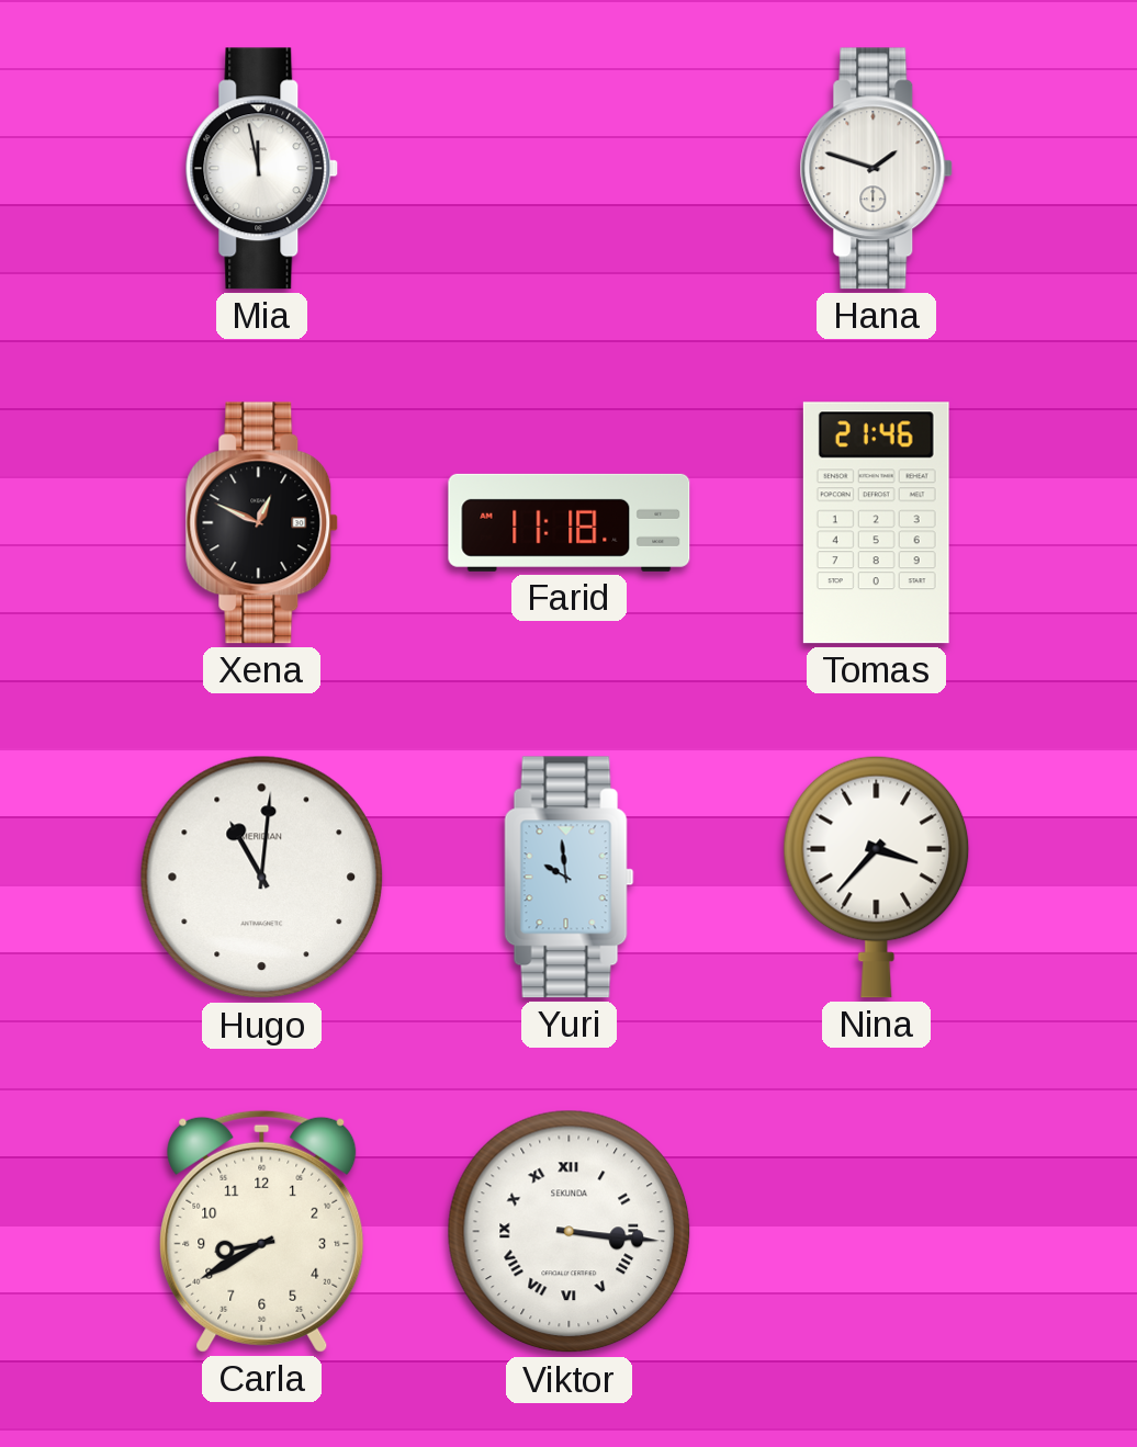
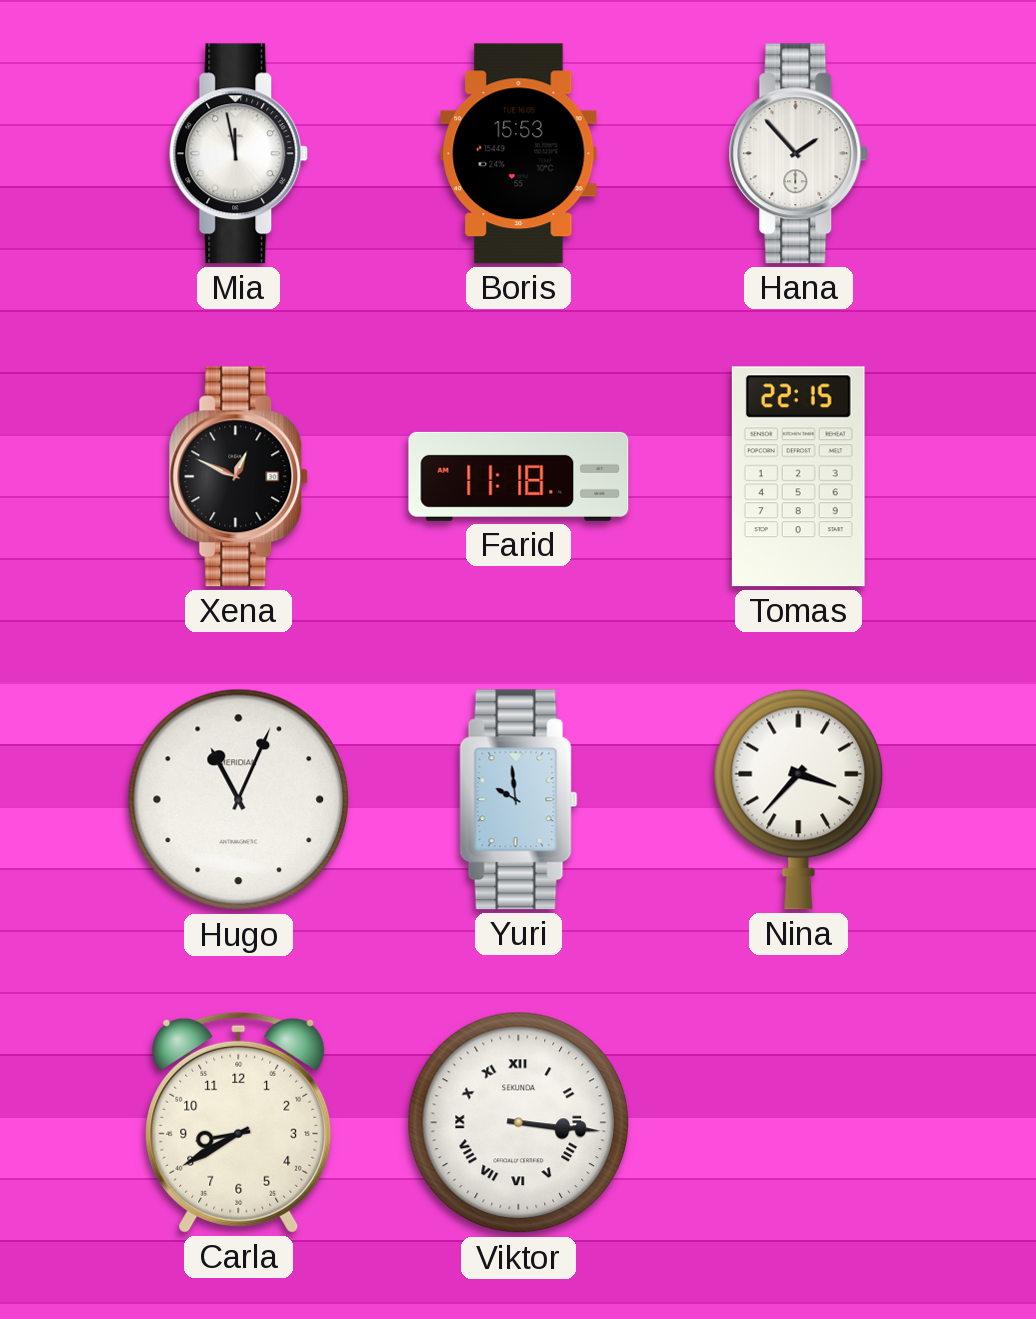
Boris: none -> 15:53
Hana: 1:48 -> 1:53
Tomas: 21:46 -> 22:15
Hugo: 11:01 -> 11:04
